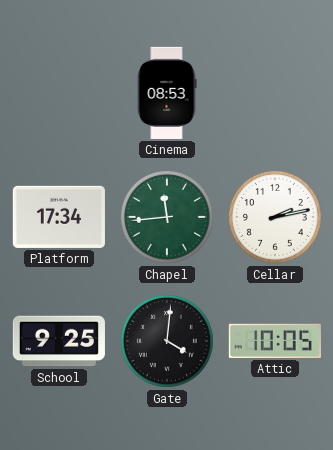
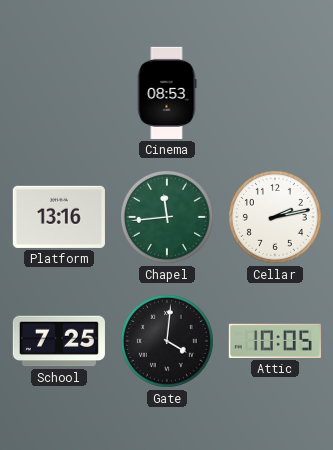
Platform: 17:34 -> 13:16
School: 9:25 -> 7:25
